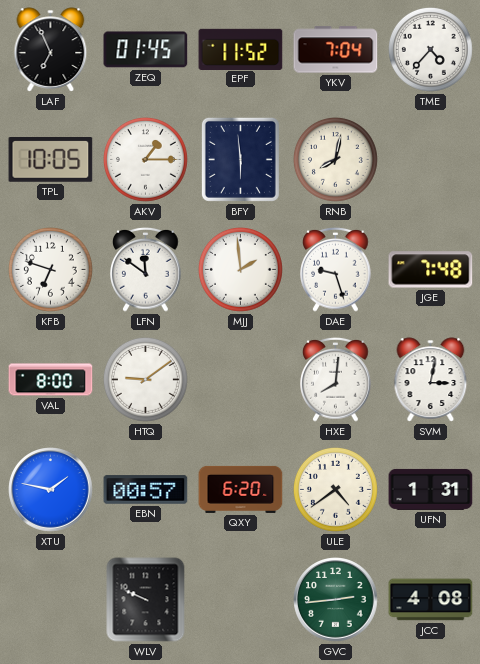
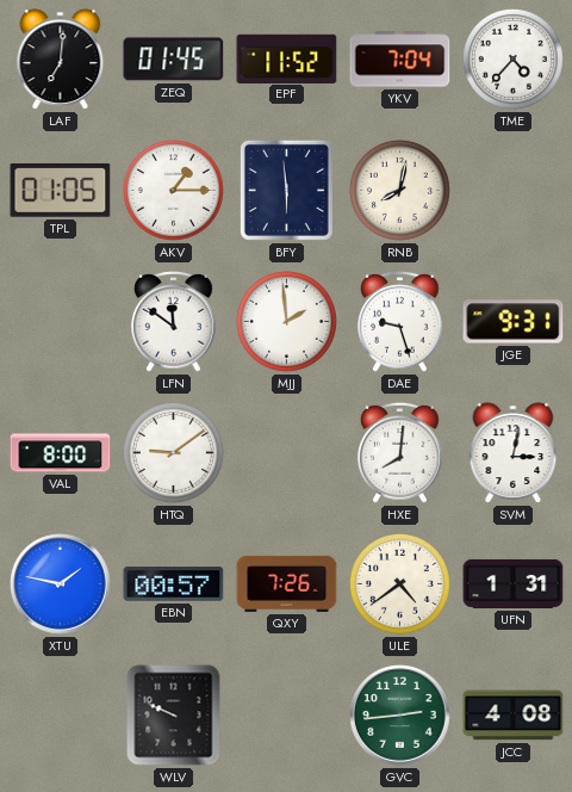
LAF: 6:56 -> 7:01
TPL: 10:05 -> 01:05
KFB: 6:48 -> none
JGE: 7:48 -> 9:31
QXY: 6:20 -> 7:26
